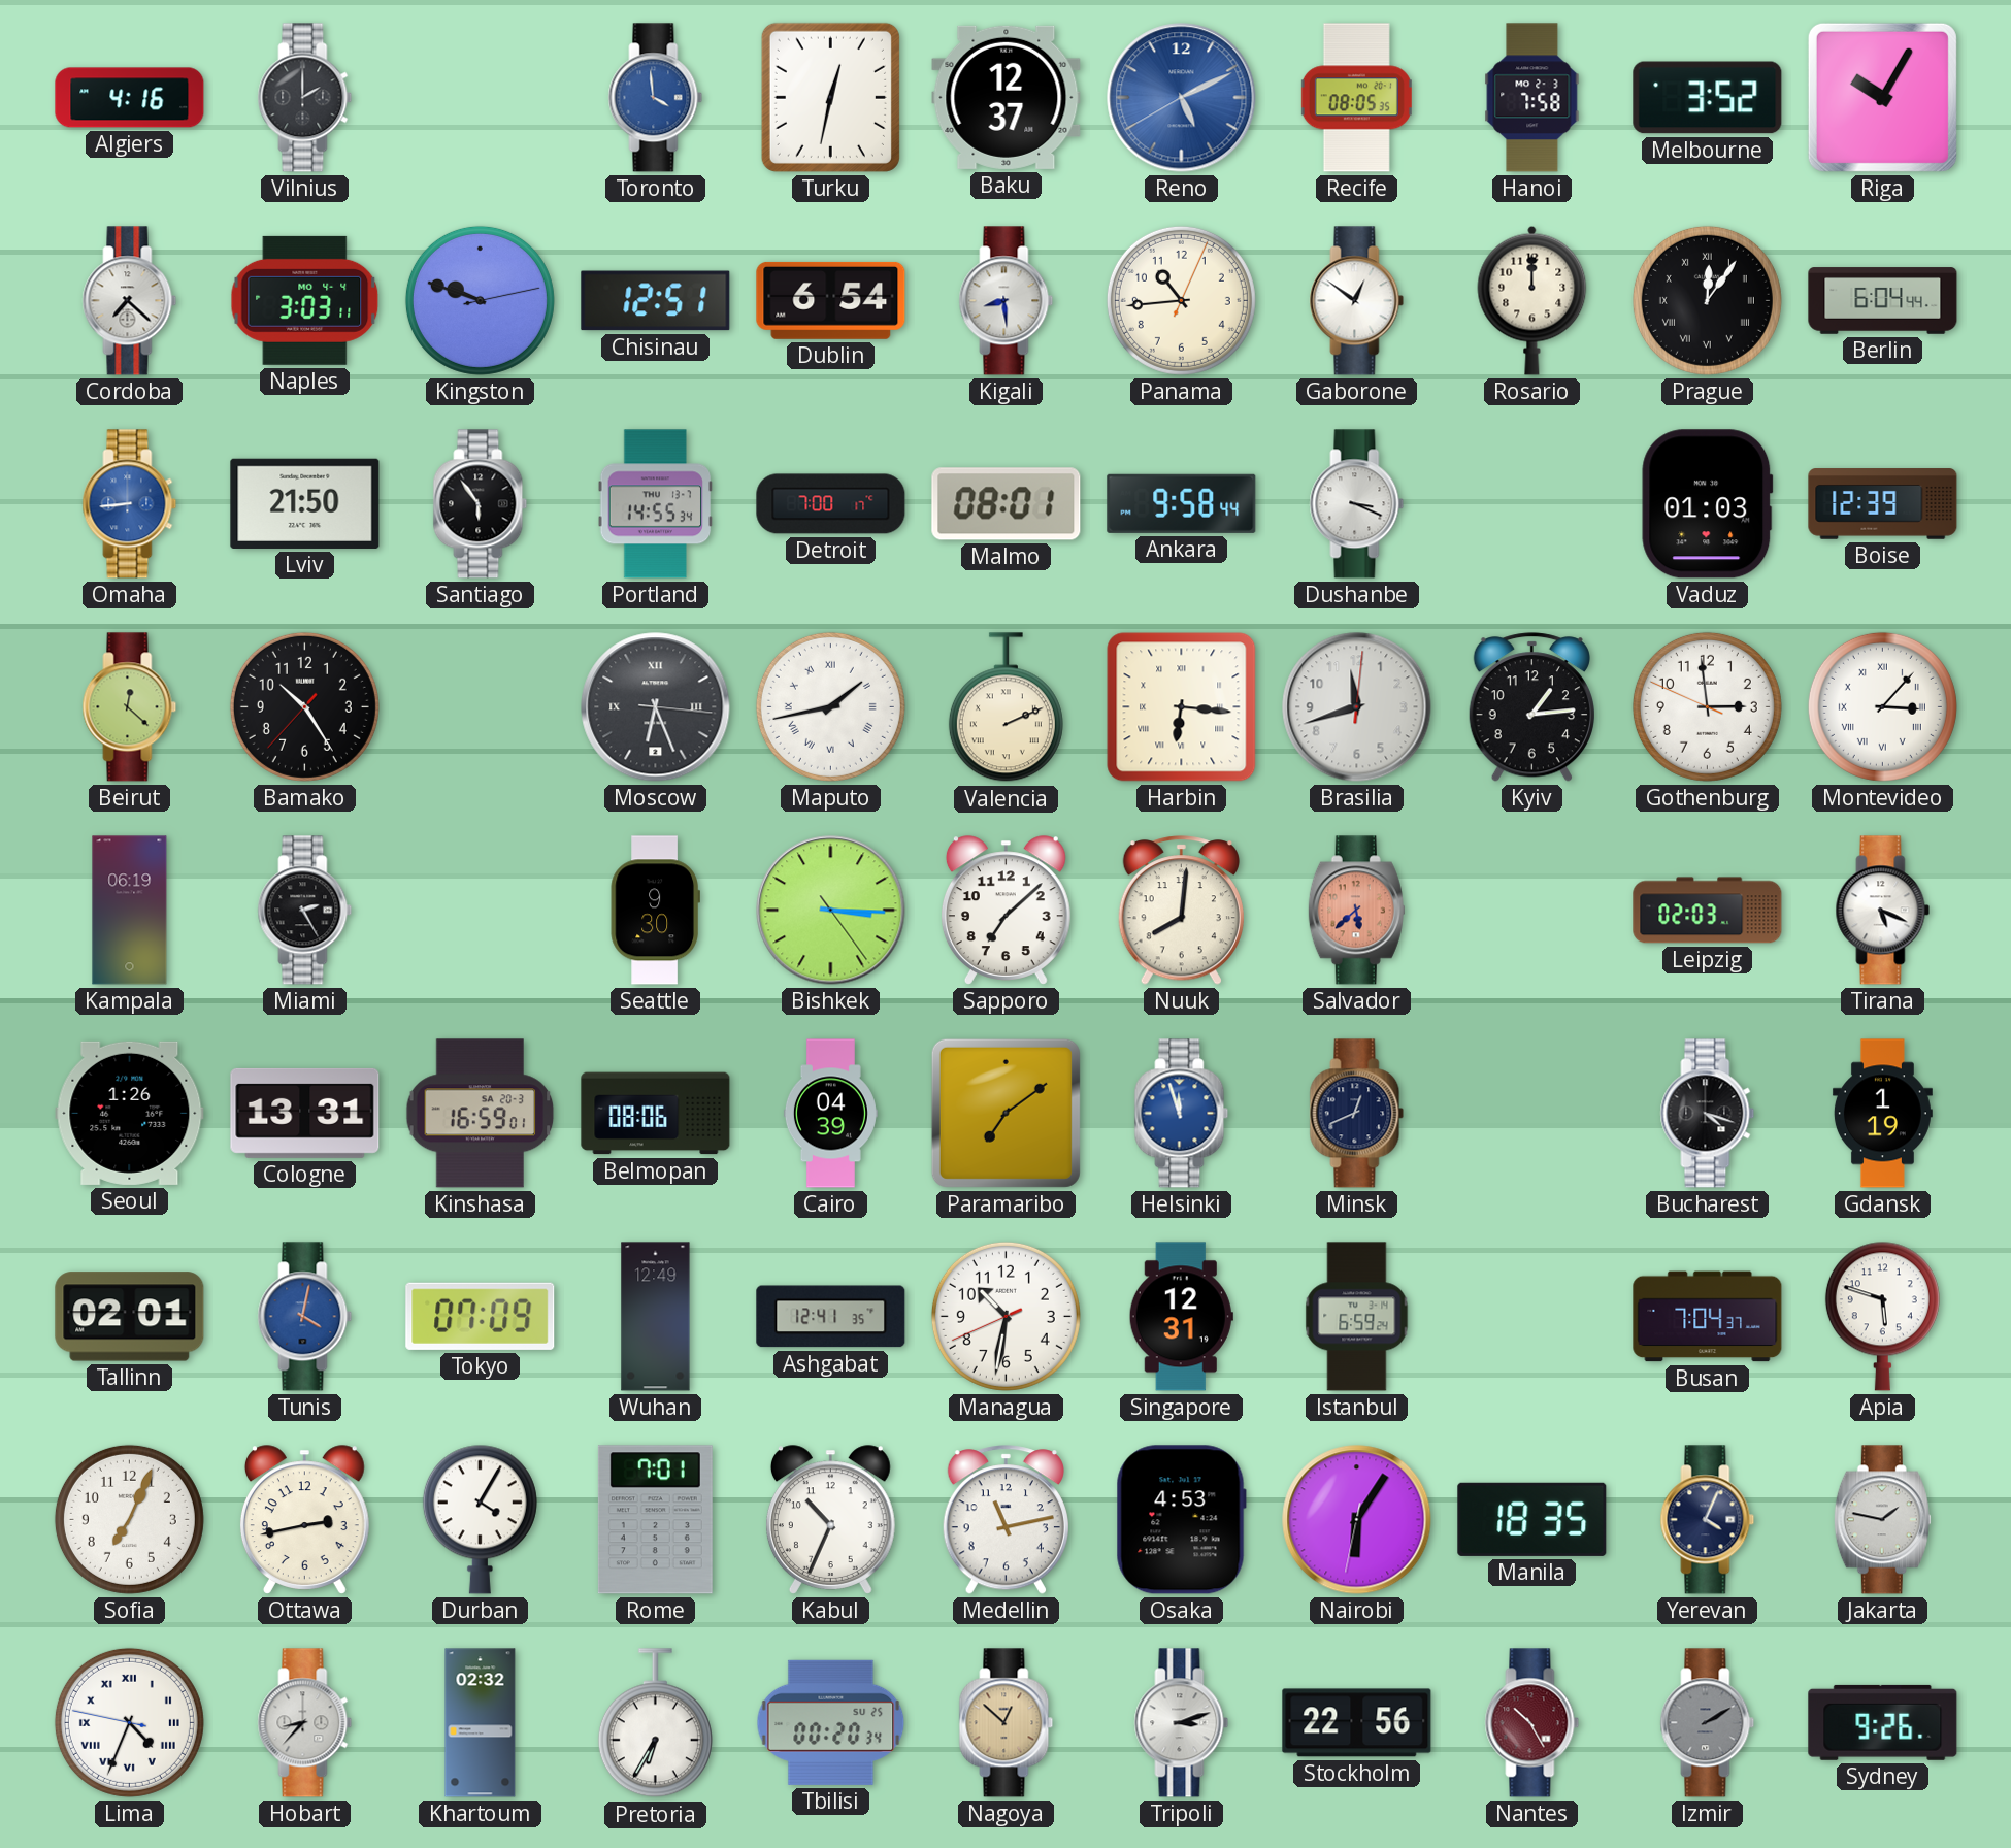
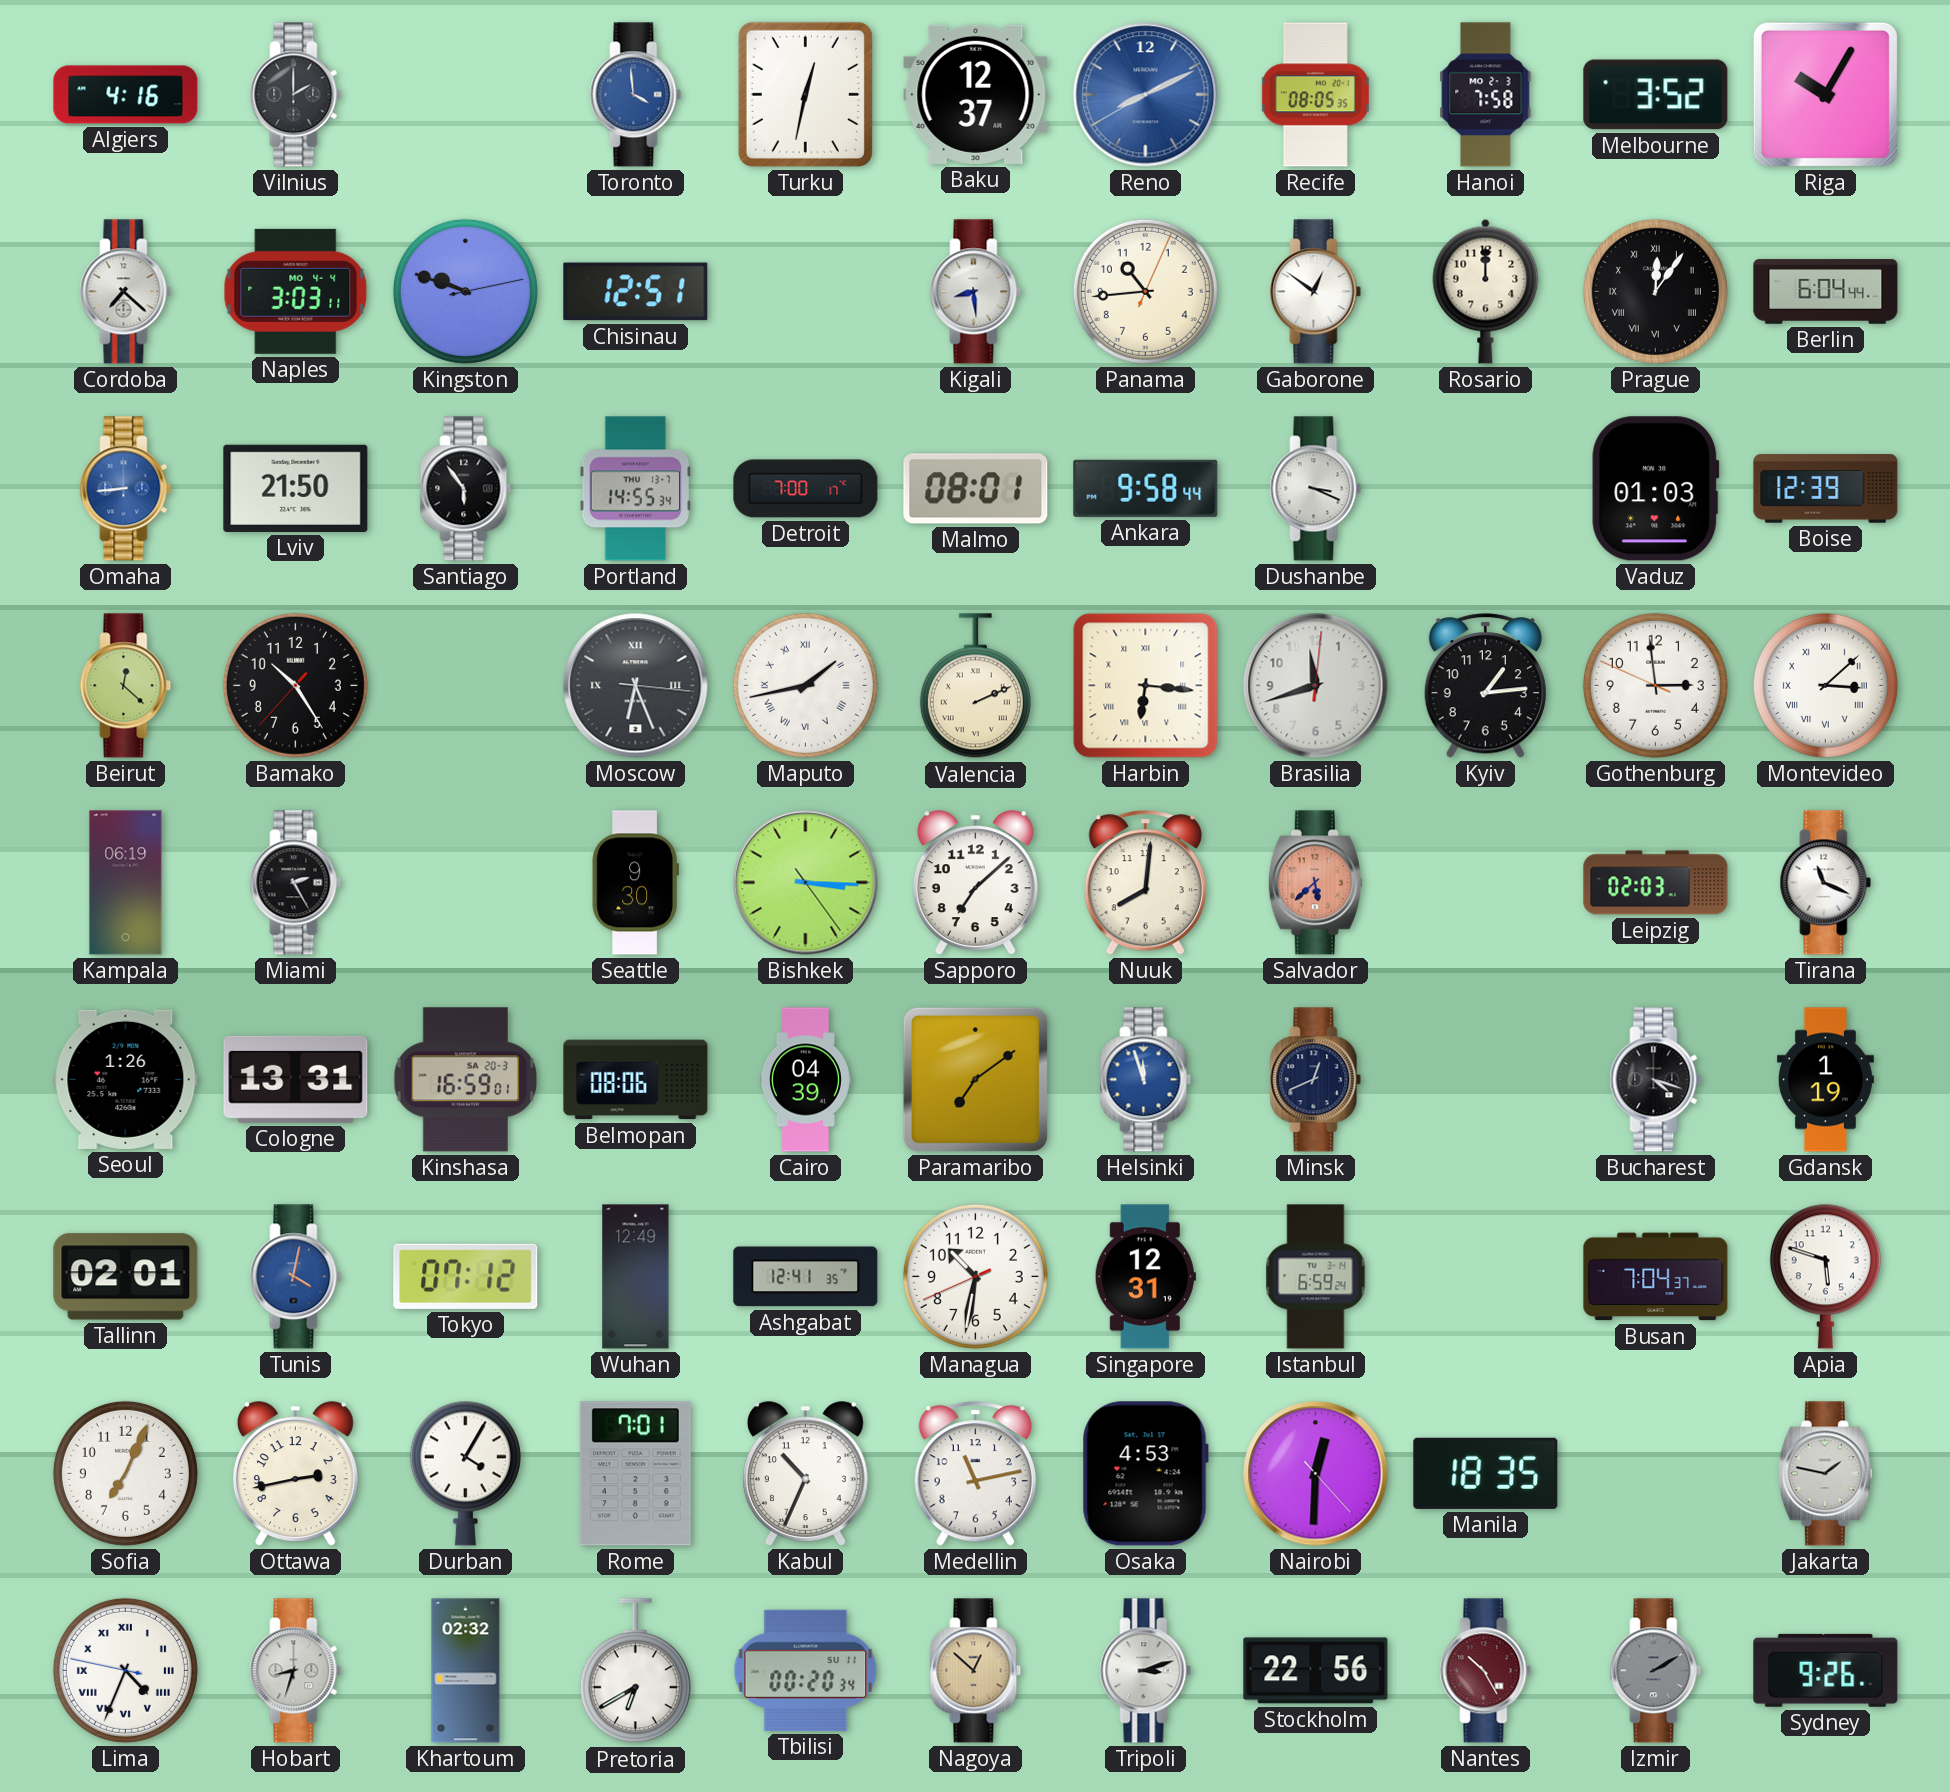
Reno: 5:10 -> 8:10
Dublin: 6:54 -> none
Montevideo: 3:07 -> 3:08
Tirana: 5:19 -> 11:19
Tokyo: 07:09 -> 07:12
Nairobi: 6:05 -> 12:30
Yerevan: 4:04 -> none
Hobart: 8:37 -> 8:33
Pretoria: 6:35 -> 6:40
Tbilisi date: SU 25 -> SU 11
